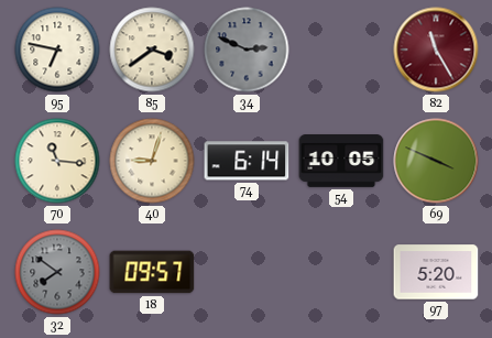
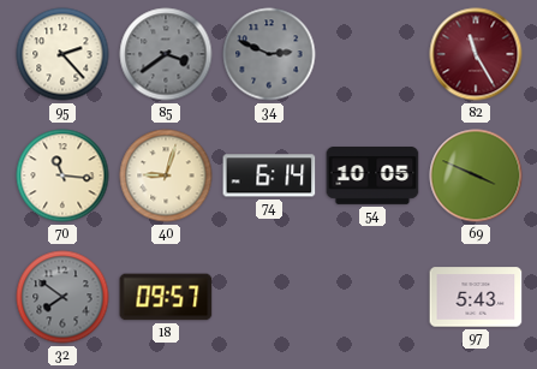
95: 6:47 -> 2:23
85 dial: cream -> grey
97: 5:20 -> 5:43
